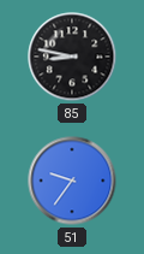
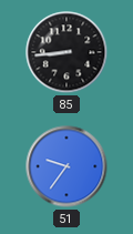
85: 8:47 -> 8:44
